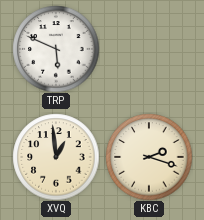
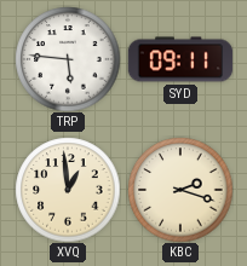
TRP: 5:49 -> 5:46
SYD: none -> 09:11
